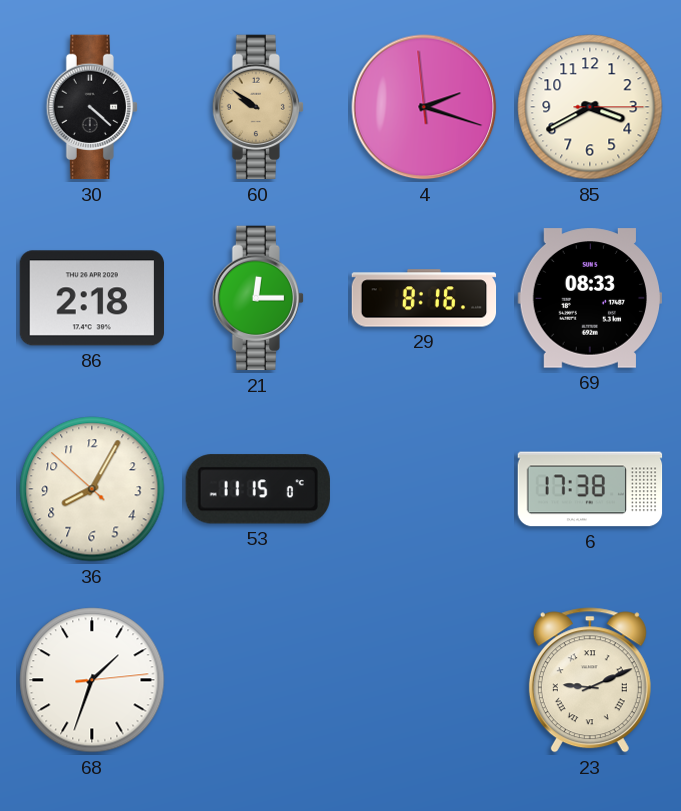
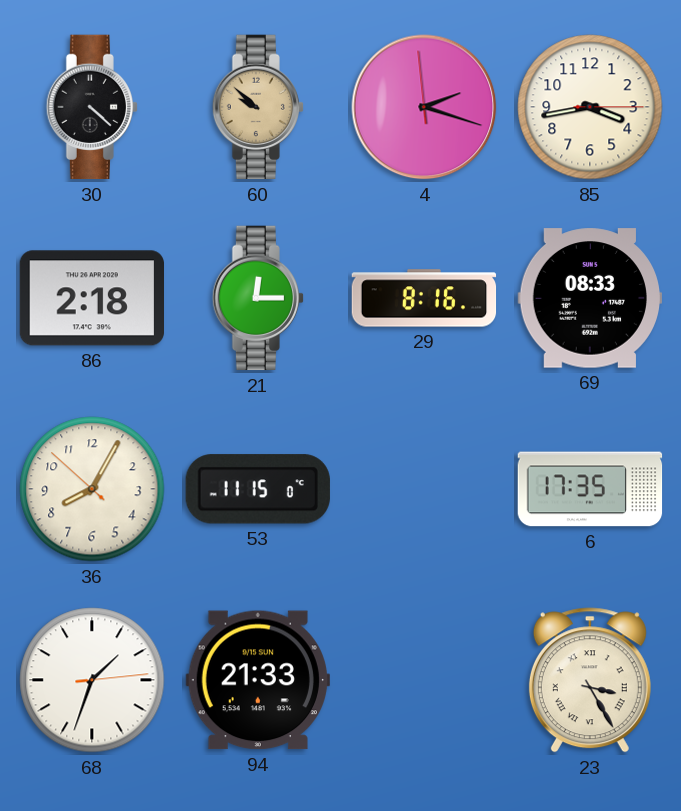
60: 9:51 -> 9:52
85: 3:40 -> 3:43
6: 17:38 -> 17:35
94: none -> 21:33
23: 9:11 -> 3:25
